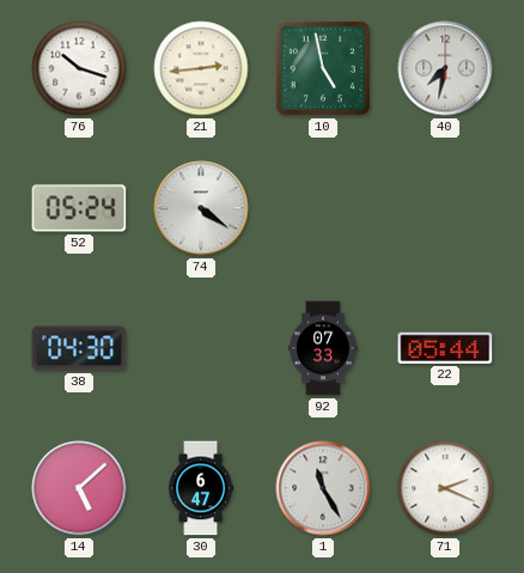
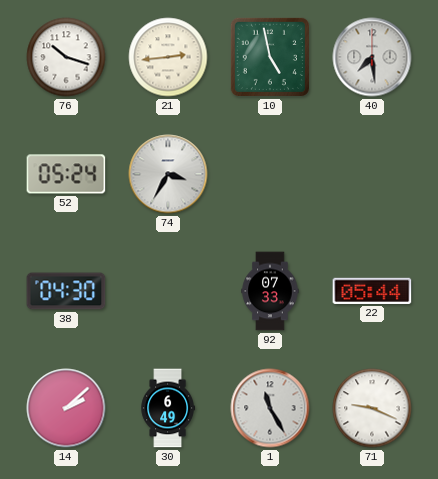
40: 7:32 -> 7:29
74: 4:21 -> 3:35
14: 5:08 -> 2:08
30: 6:47 -> 6:49
71: 2:19 -> 9:19
